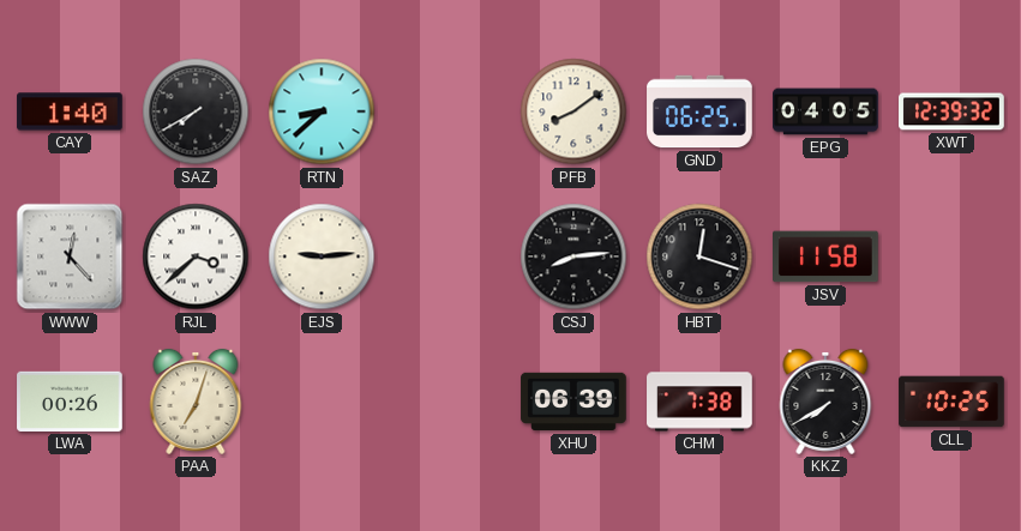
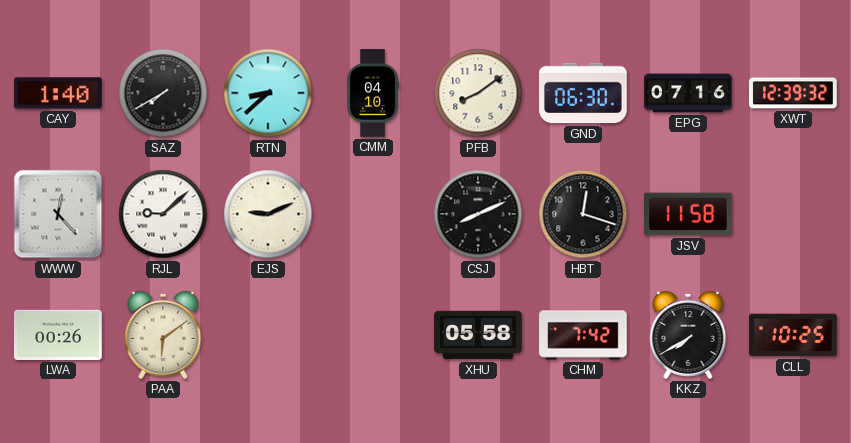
CMM: none -> 04:10
GND: 06:25 -> 06:30
EPG: 04:05 -> 07:16
RJL: 3:38 -> 9:08
EJS: 9:14 -> 9:11
CSJ: 8:14 -> 8:11
PAA: 7:03 -> 6:09
XHU: 06:39 -> 05:58
CHM: 7:38 -> 7:42
